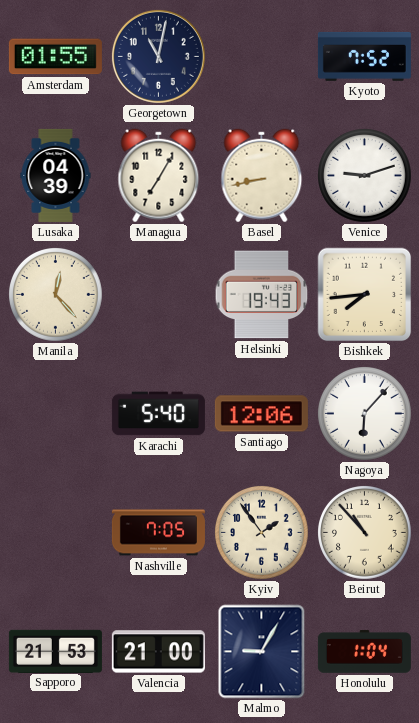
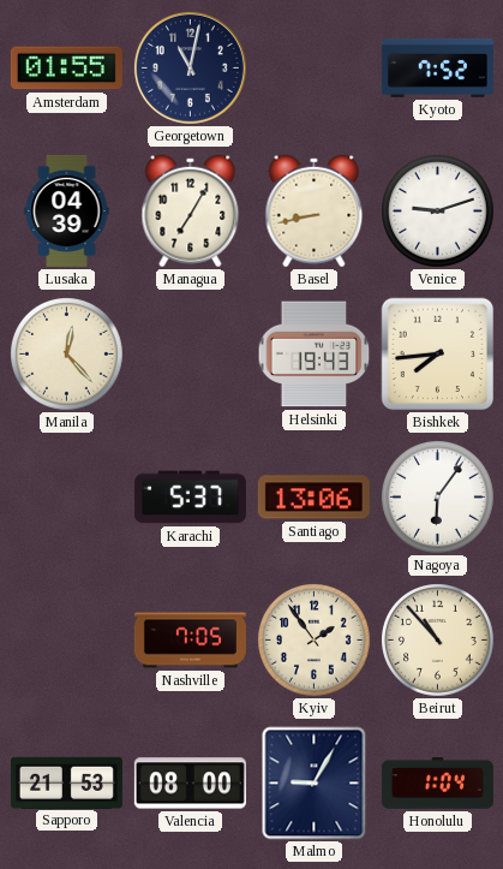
Karachi: 5:40 -> 5:37
Santiago: 12:06 -> 13:06
Nagoya: 6:07 -> 6:06
Valencia: 21:00 -> 08:00
